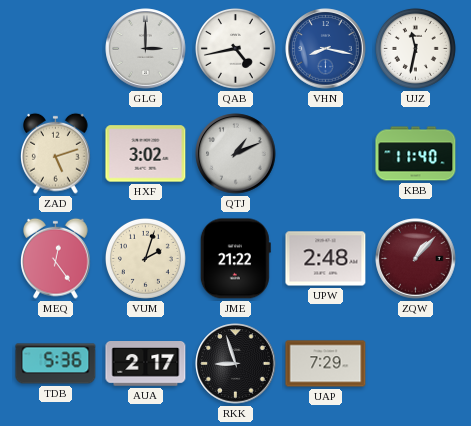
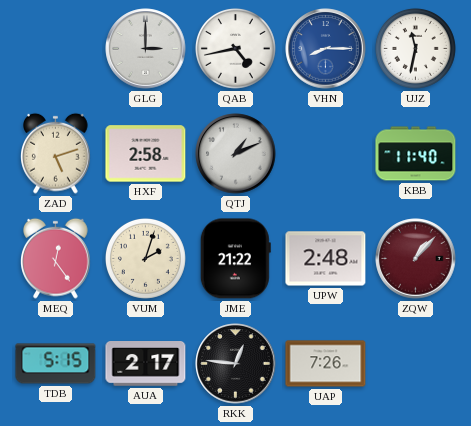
VHN: 8:17 -> 8:15
HXF: 3:02 -> 2:58
TDB: 5:36 -> 5:15
RKK: 8:57 -> 12:46
UAP: 7:29 -> 7:26
